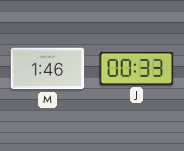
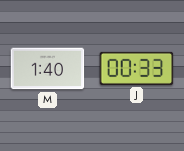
M: 1:46 -> 1:40
